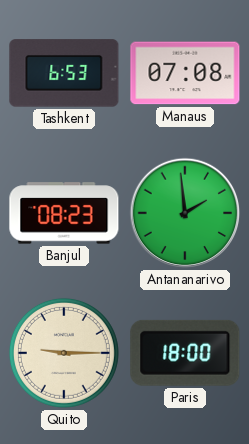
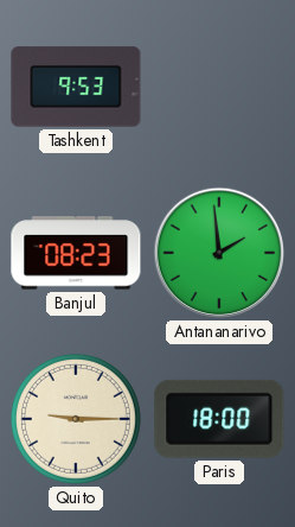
Tashkent: 6:53 -> 9:53
Manaus: 07:08 -> none
